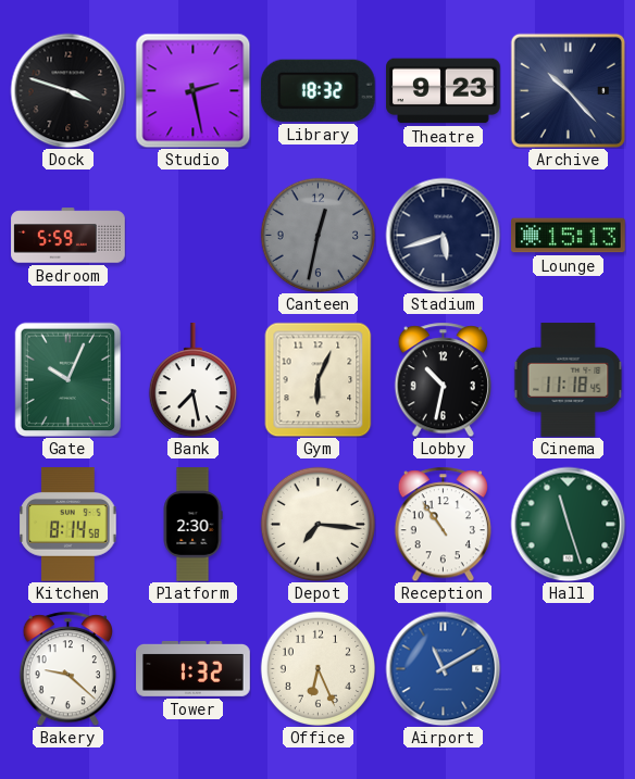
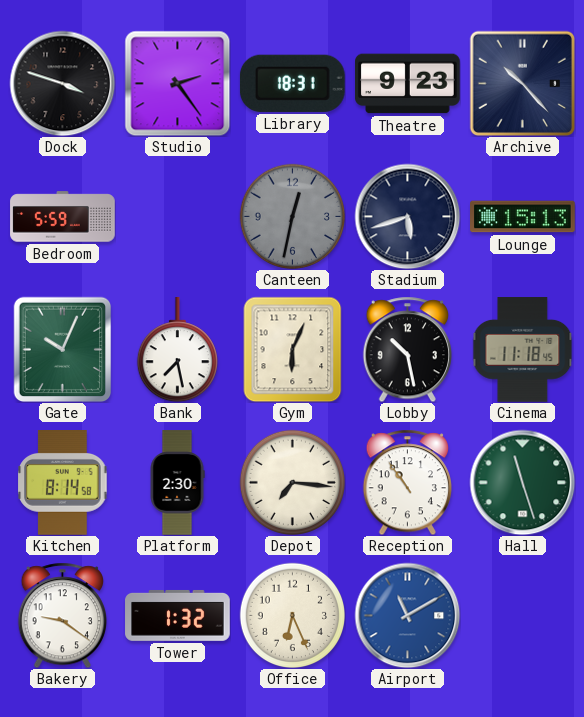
Studio: 2:28 -> 2:24
Library: 18:32 -> 18:31
Lobby: 10:32 -> 10:28
Bakery: 9:22 -> 9:21
